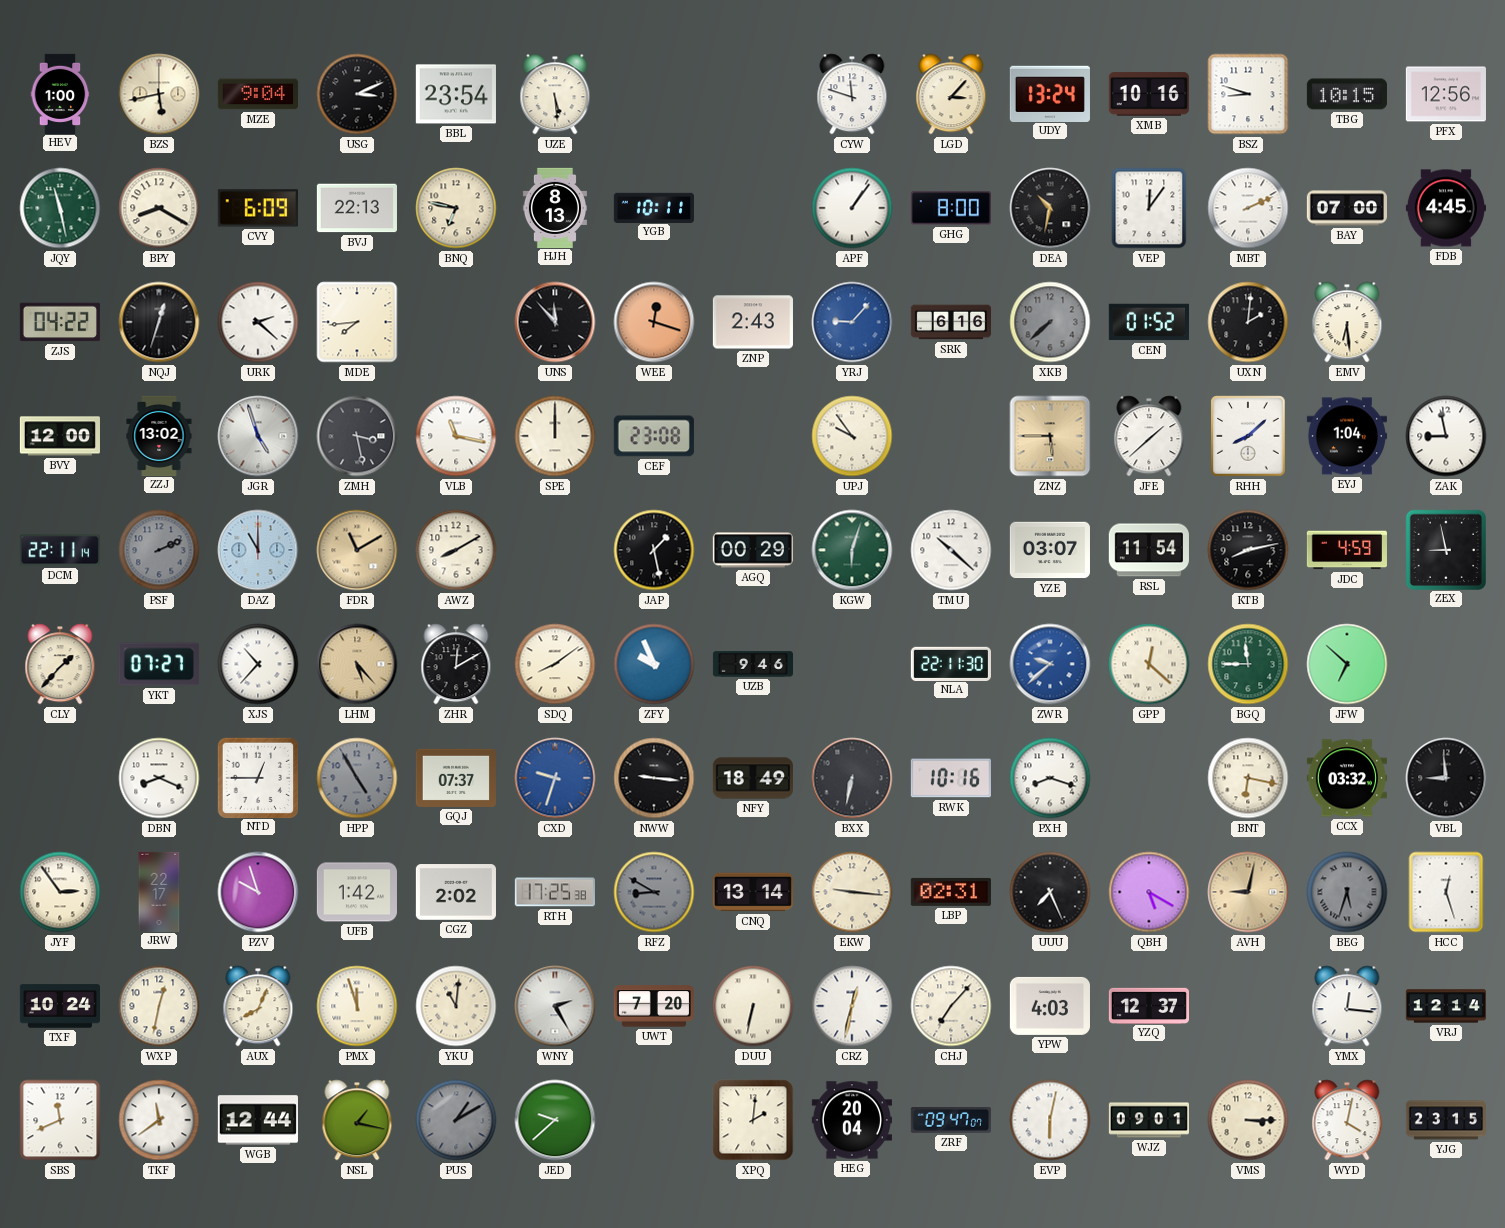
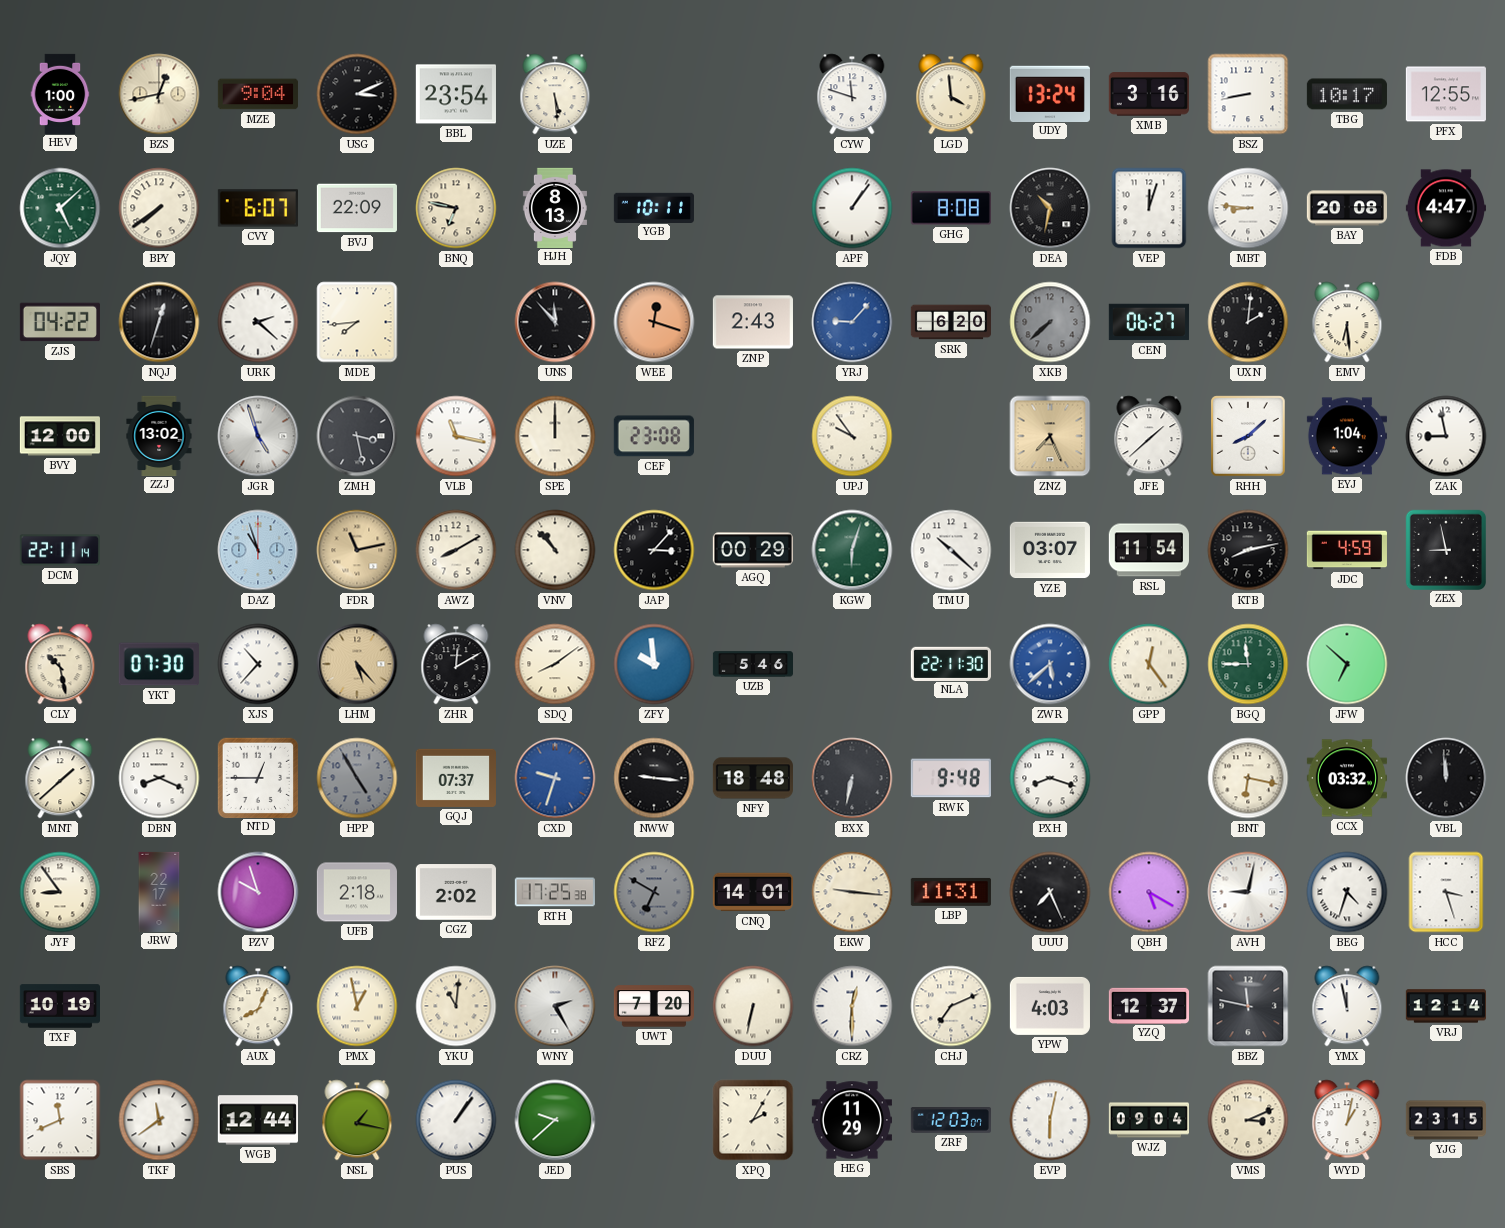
BZS: 5:43 -> 12:43
LGD: 3:07 -> 3:59
XMB: 10:16 -> 3:16
BSZ: 8:48 -> 8:43
TBG: 10:15 -> 10:17
PFX: 12:56 -> 12:55
JQY: 11:28 -> 5:08
BPY: 8:20 -> 7:39
CVY: 6:09 -> 6:07
BVJ: 22:13 -> 22:09
GHG: 8:00 -> 8:08
VEP: 12:06 -> 12:03
MBT: 2:11 -> 8:46
BAY: 07:00 -> 20:08
FDB: 4:45 -> 4:47
SRK: 6:16 -> 6:20
CEN: 01:52 -> 06:27
ZNZ: 5:45 -> 7:26
PSF: 2:11 -> none
DAZ: 11:00 -> 10:57
FDR: 11:10 -> 11:13
VNV: none -> 10:53
JAP: 1:28 -> 3:07
CLY: 1:37 -> 10:28
YKT: 07:27 -> 07:30
ZFY: 9:56 -> 9:59
UZB: 9:46 -> 5:46
ZWR: 9:38 -> 5:38
GPP: 12:22 -> 12:24
MNT: none -> 1:38
NFY: 18:49 -> 18:48
RWK: 10:16 -> 9:48
VBL: 8:59 -> 11:59
JYF: 2:54 -> 8:54
UFB: 1:42 -> 2:18
RFZ: 8:50 -> 6:50
CNQ: 13:14 -> 14:01
LBP: 02:31 -> 11:31
AVH dial: champagne -> white
BEG: 5:33 -> 4:33
BEG dial: grey -> white
HCC: 12:27 -> 3:27
TXF: 10:24 -> 10:19
WXP: 12:32 -> none
PMX: 11:57 -> 12:58
CRZ: 12:32 -> 12:30
CHJ: 7:07 -> 7:11
BBZ: none -> 11:47
YMX: 12:16 -> 11:58
PUS: 1:10 -> 1:06
PUS dial: grey -> white
XPQ: 2:01 -> 2:05
HEG: 20:04 -> 11:29
ZRF: 09:47 -> 12:03
WJZ: 09:01 -> 09:04
VMS: 3:15 -> 3:11
WYD: 4:02 -> 1:02
